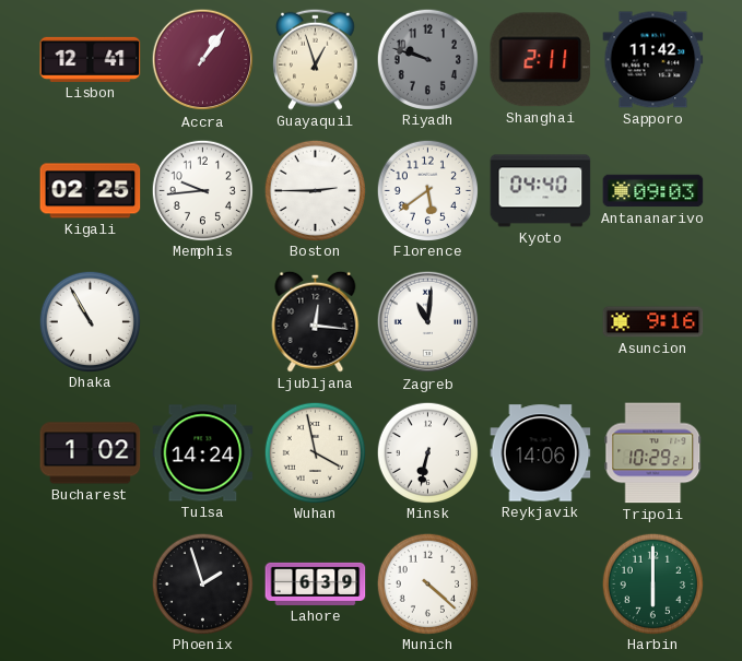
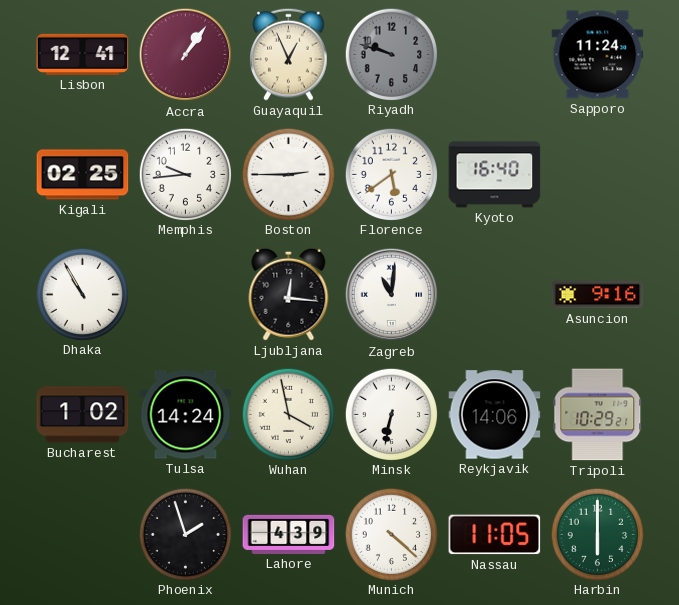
Guayaquil: 12:57 -> 12:56
Shanghai: 2:11 -> none
Sapporo: 11:42 -> 11:24
Kyoto: 04:40 -> 16:40
Antananarivo: 09:03 -> none
Lahore: 6:39 -> 4:39
Nassau: none -> 11:05
